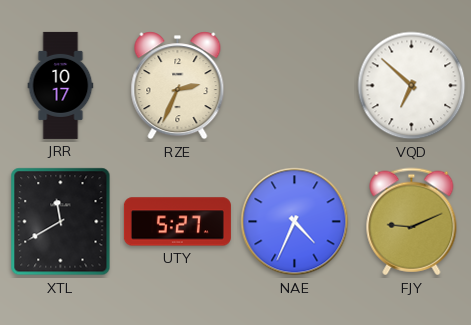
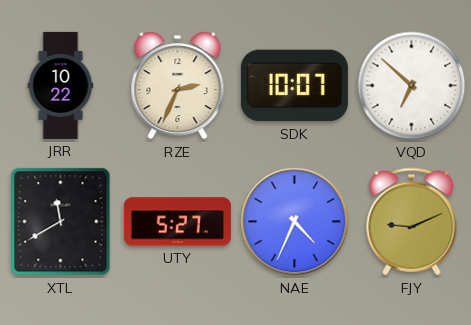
JRR: 10:17 -> 10:22
SDK: none -> 10:07
